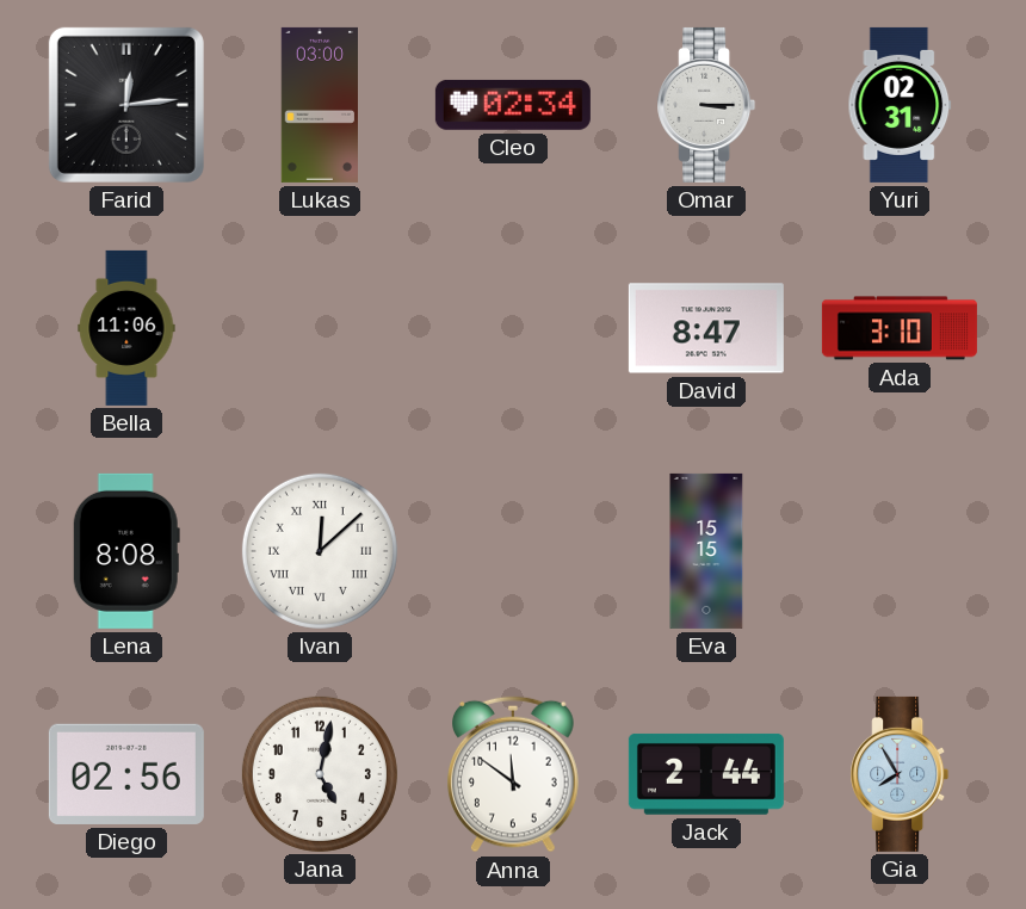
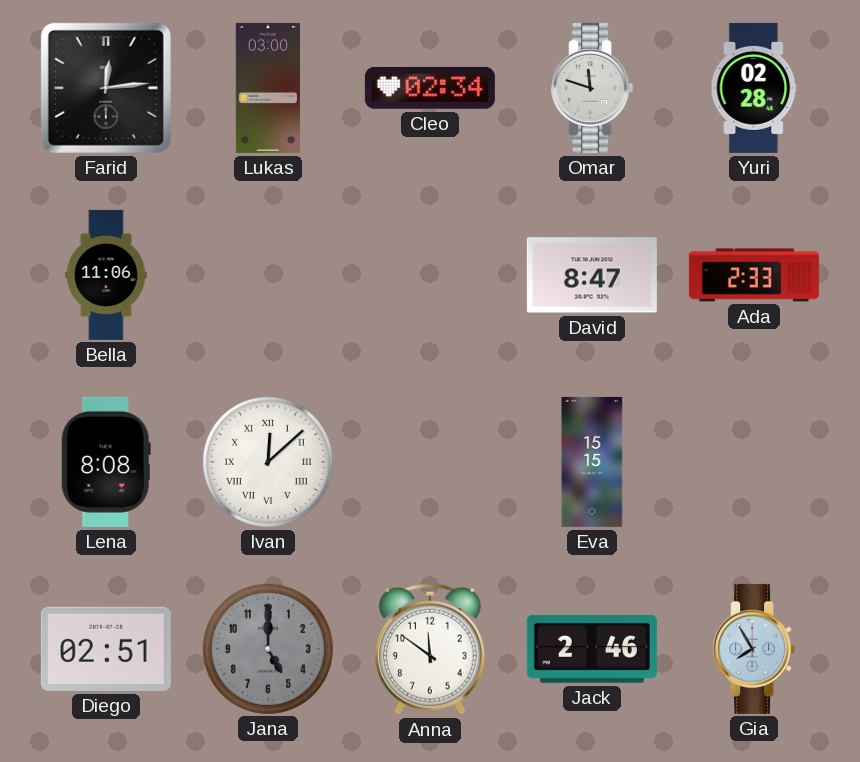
Omar: 3:15 -> 11:48
Yuri: 02:31 -> 02:28
Ada: 3:10 -> 2:33
Diego: 02:56 -> 02:51
Jana: 5:02 -> 5:00
Jana dial: white -> grey
Jack: 2:44 -> 2:46
